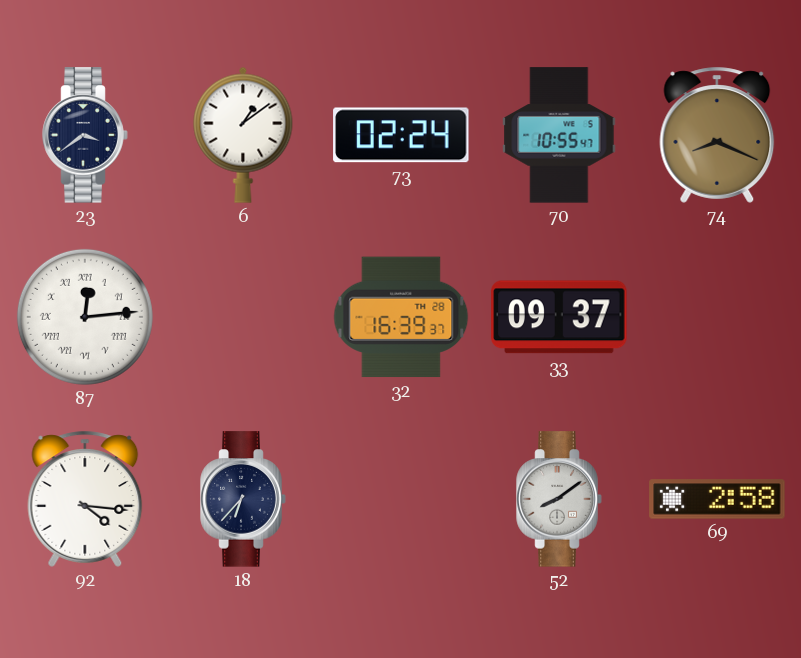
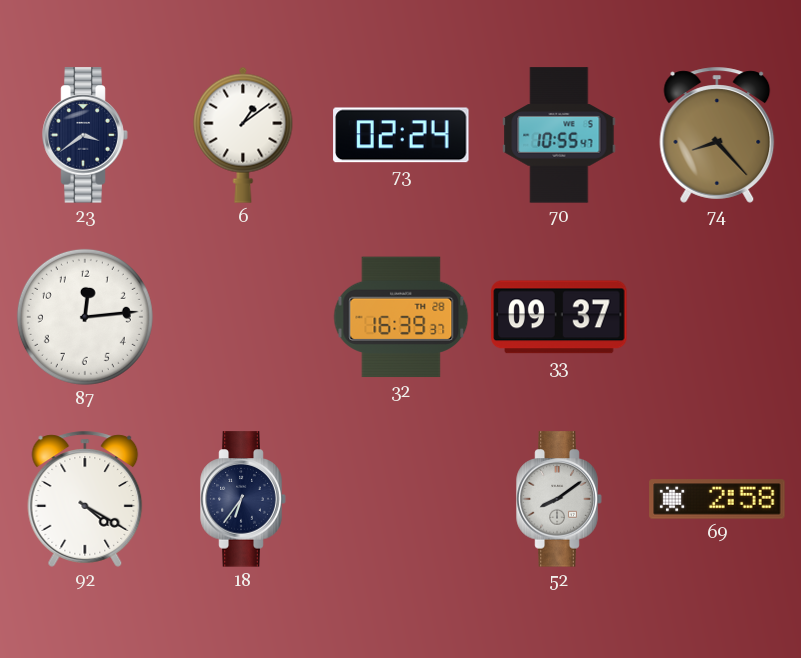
74: 8:19 -> 8:23
87 numerals: Roman -> Arabic
92: 4:16 -> 4:20
18: 6:37 -> 6:36
